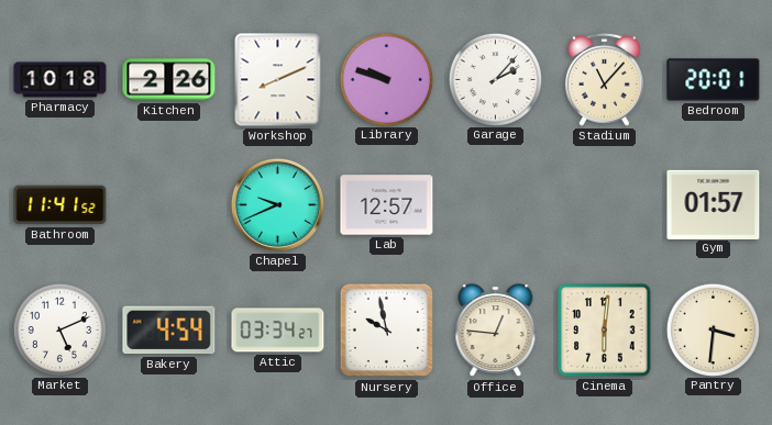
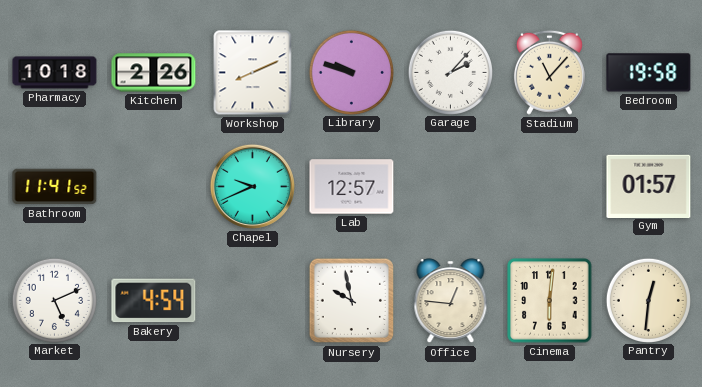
Bedroom: 20:01 -> 19:58
Attic: 03:34 -> none
Pantry: 3:31 -> 12:31
